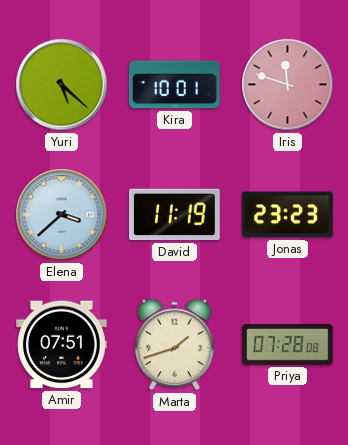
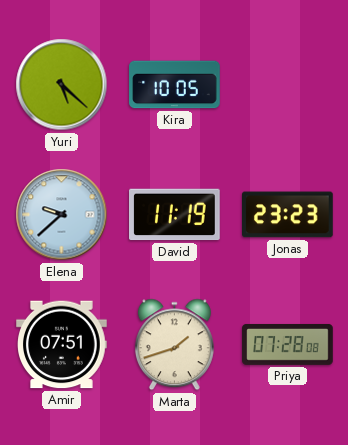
Kira: 10:01 -> 10:05
Iris: 11:48 -> none
Elena: 3:38 -> 9:38
